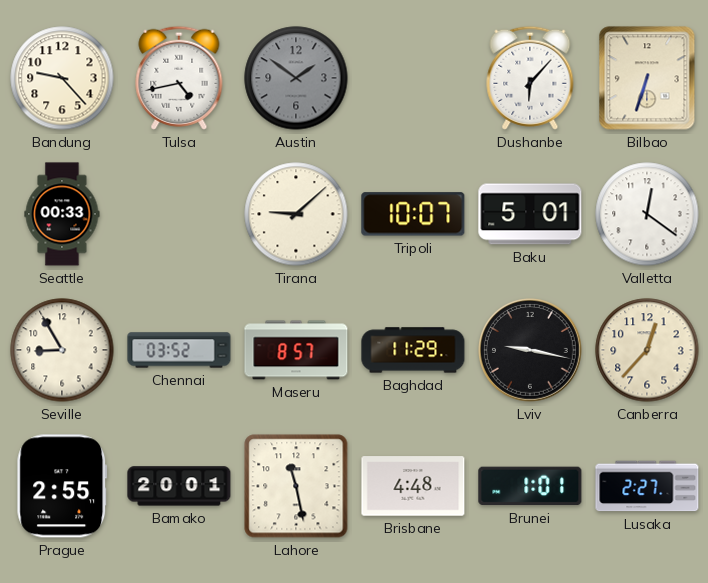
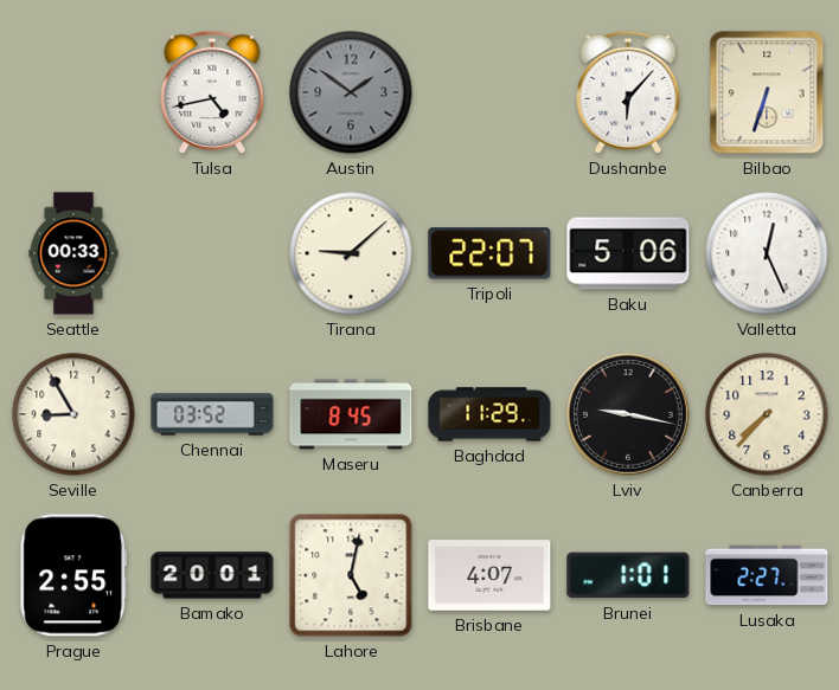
Bandung: 9:23 -> none
Tripoli: 10:07 -> 22:07
Baku: 5:01 -> 5:06
Valletta: 12:21 -> 12:26
Maseru: 8:57 -> 8:45
Canberra: 12:37 -> 7:37
Lahore: 11:28 -> 5:02
Brisbane: 4:48 -> 4:07
